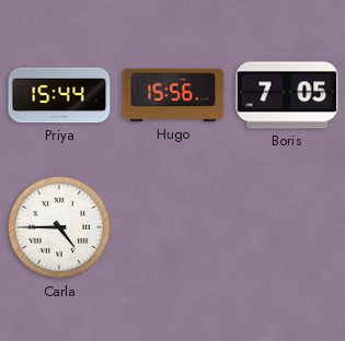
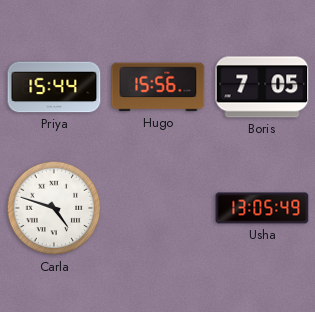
Carla: 4:45 -> 4:48
Usha: none -> 13:05
